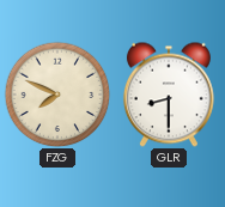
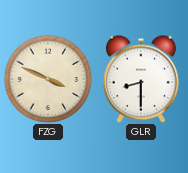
FZG: 7:49 -> 3:49
